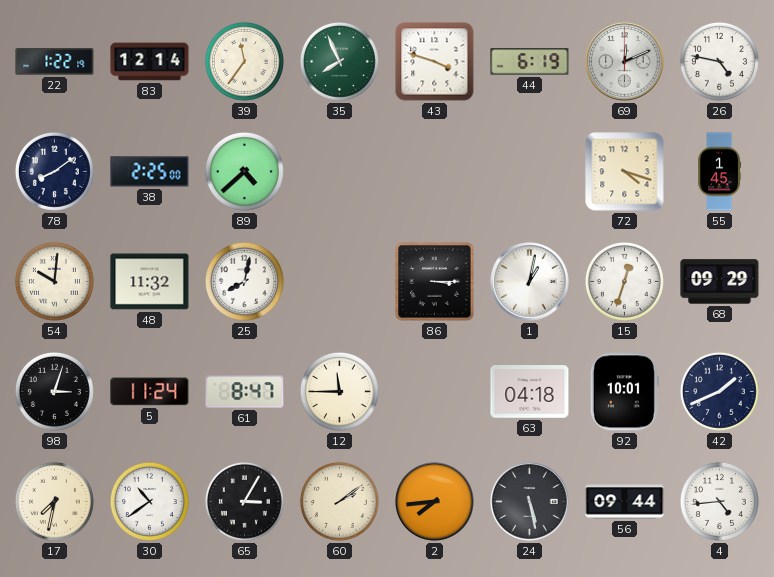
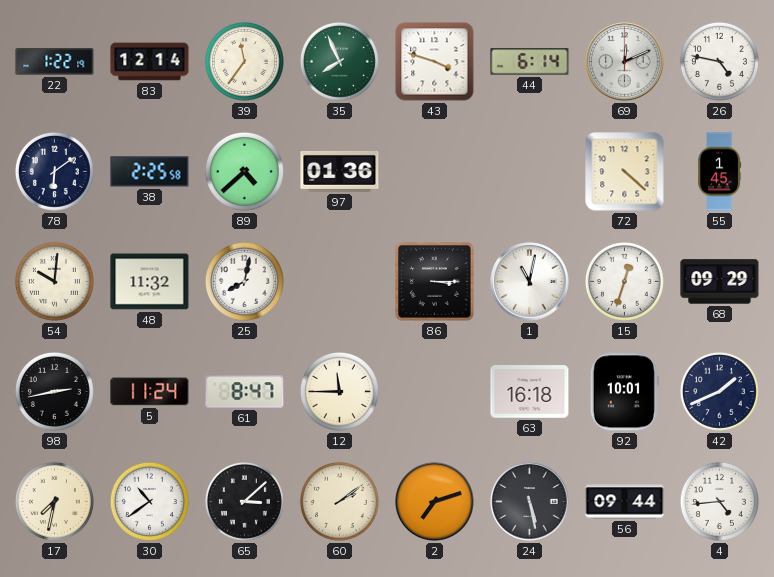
44: 6:19 -> 6:14
78: 8:09 -> 6:09
38: 2:25:00 -> 2:25:58
97: none -> 01:36
72: 4:18 -> 4:22
1: 1:02 -> 11:02
98: 3:03 -> 2:43
63: 04:18 -> 16:18
65: 3:05 -> 3:08
2: 7:44 -> 7:12
